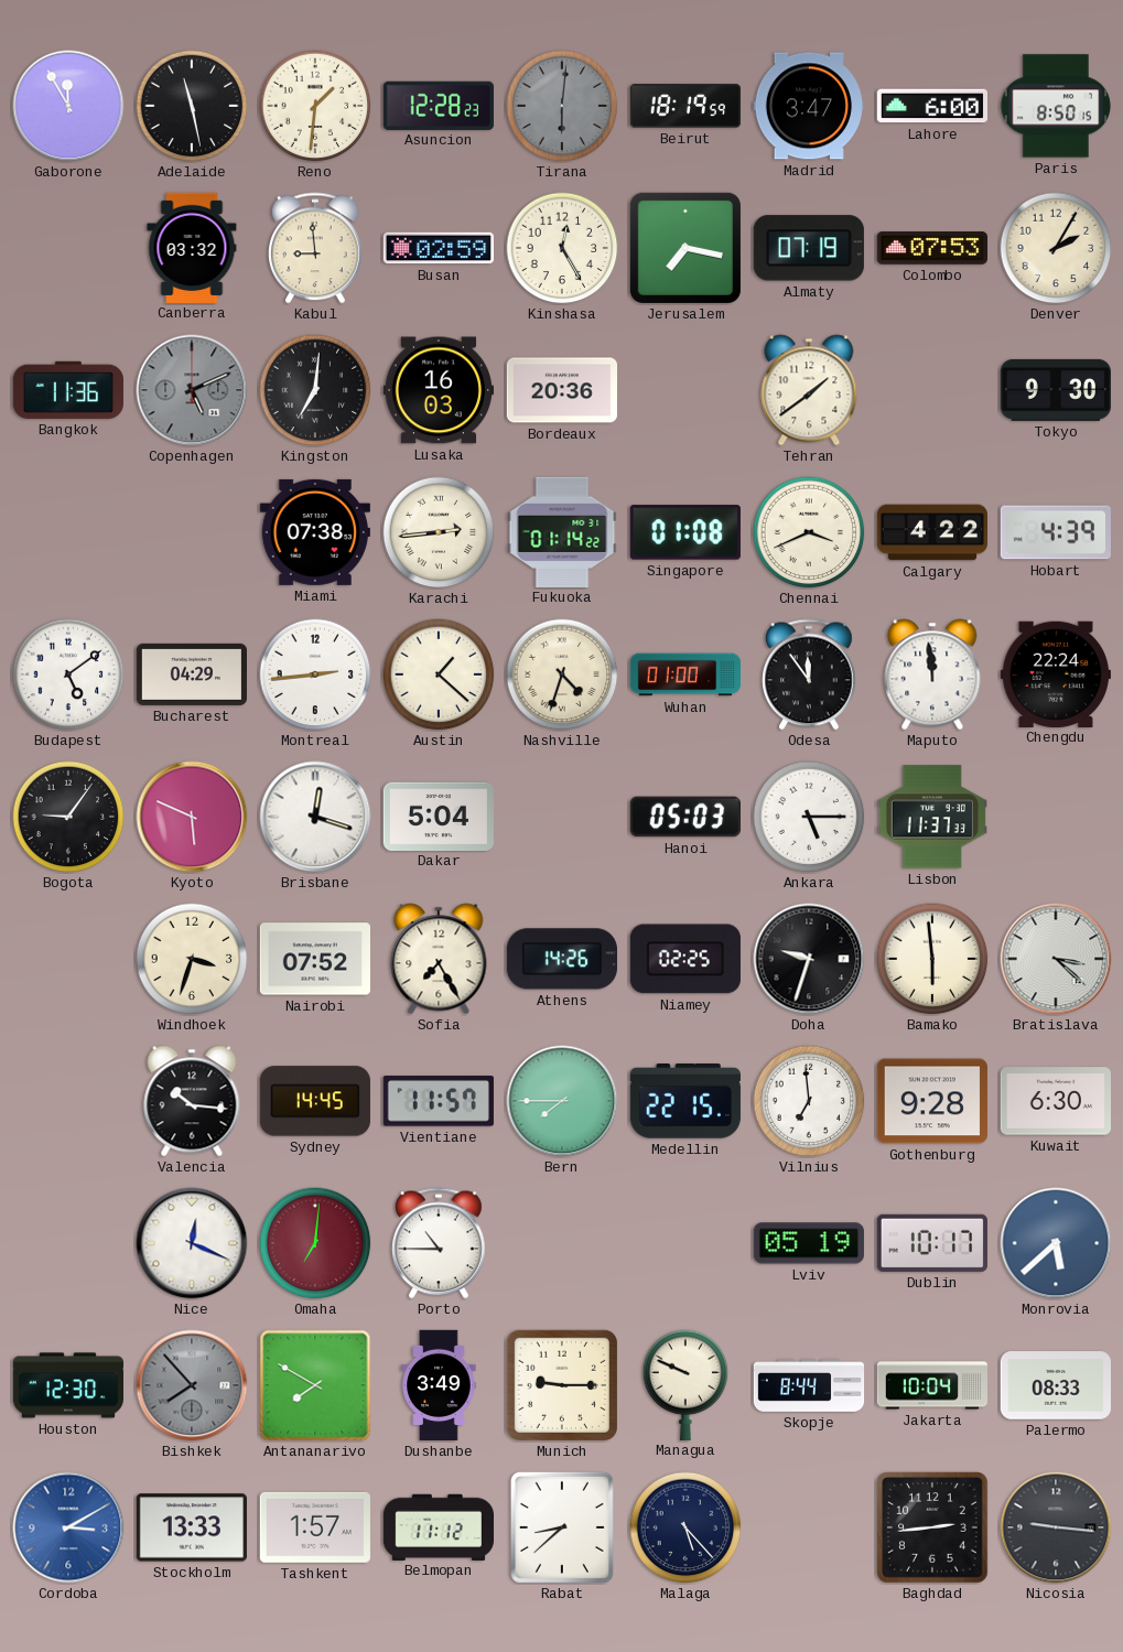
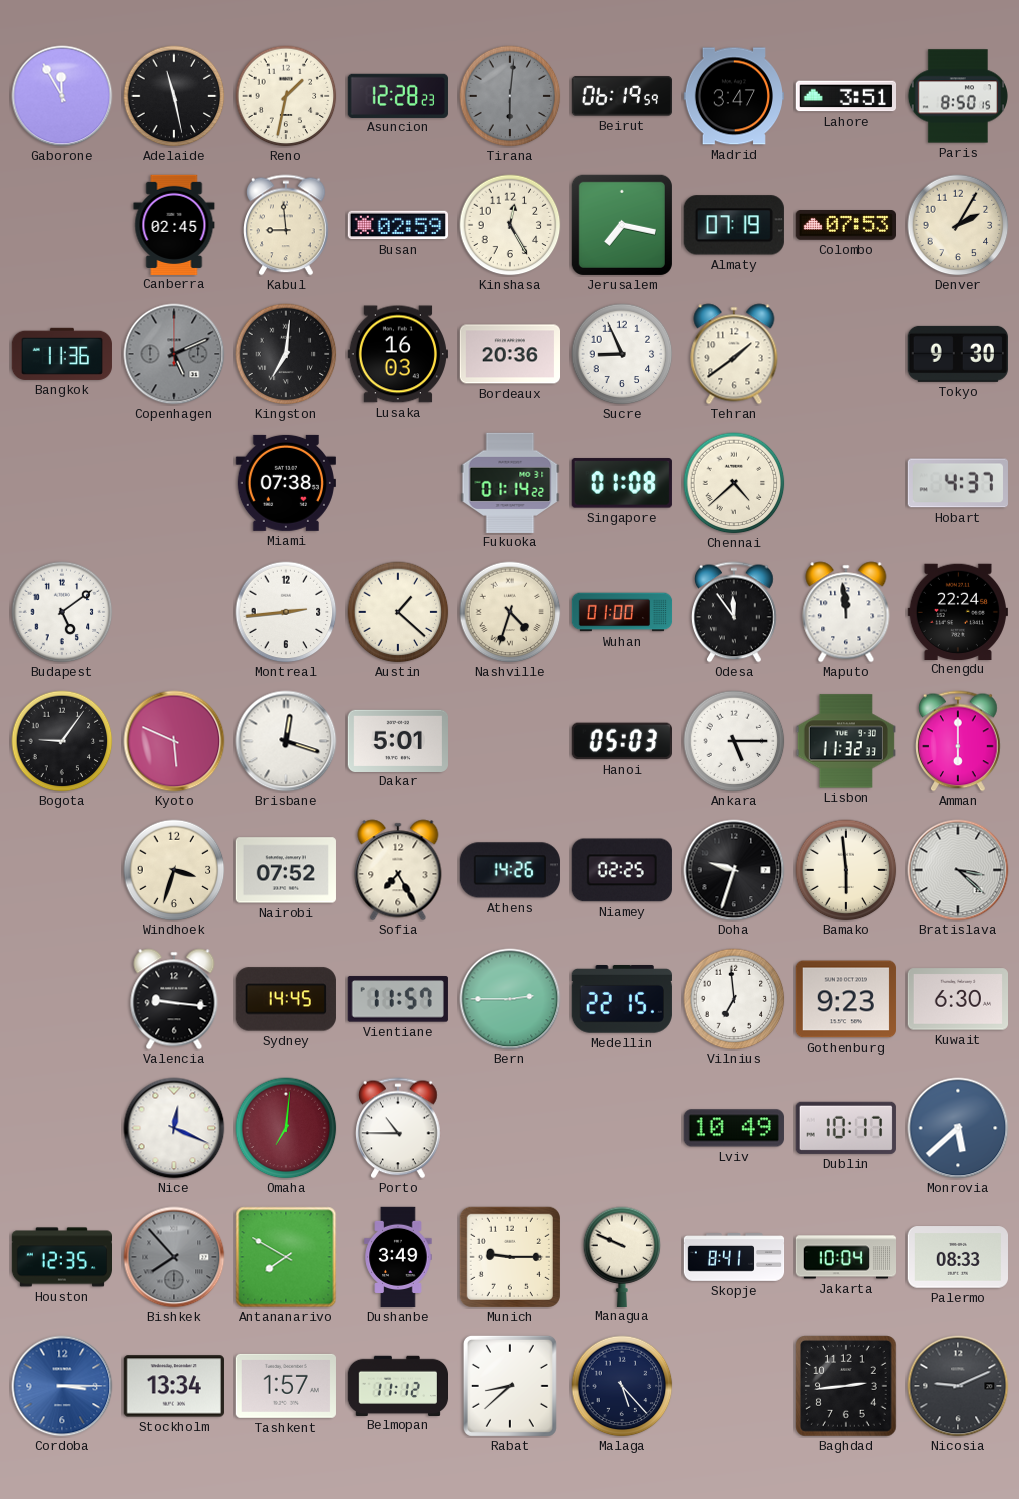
Reno: 1:31 -> 1:32
Beirut: 18:19 -> 06:19
Lahore: 6:00 -> 3:51
Canberra: 03:32 -> 02:45
Sucre: none -> 8:56
Karachi: 2:44 -> none
Chennai: 3:41 -> 4:38
Calgary: 4:22 -> none
Hobart: 4:39 -> 4:37
Bucharest: 04:29 -> none
Dakar: 5:04 -> 5:01
Lisbon: 11:37 -> 11:32
Amman: none -> 6:00
Valencia: 10:16 -> 9:16
Bern: 7:45 -> 2:45
Gothenburg: 9:28 -> 9:23
Lviv: 05:19 -> 10:49
Houston: 12:30 -> 12:35
Skopje: 8:44 -> 8:41
Cordoba: 3:10 -> 3:15
Stockholm: 13:33 -> 13:34
Nicosia: 9:16 -> 9:11
